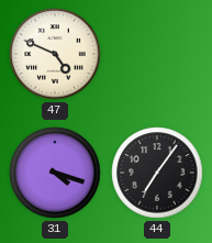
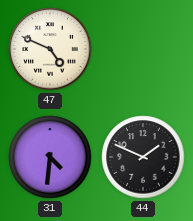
31: 4:18 -> 4:31
44: 7:06 -> 1:49
